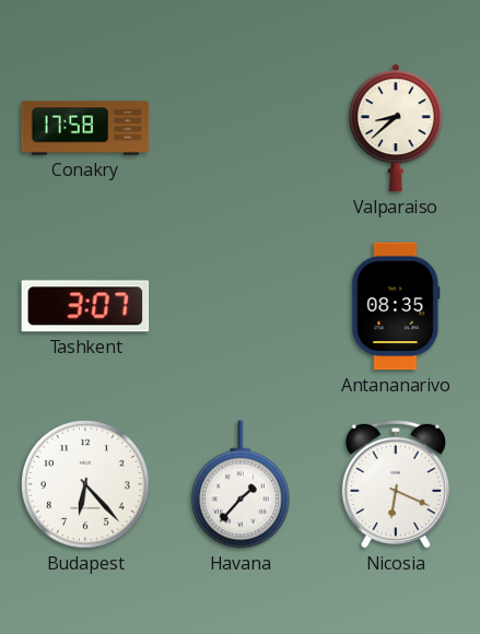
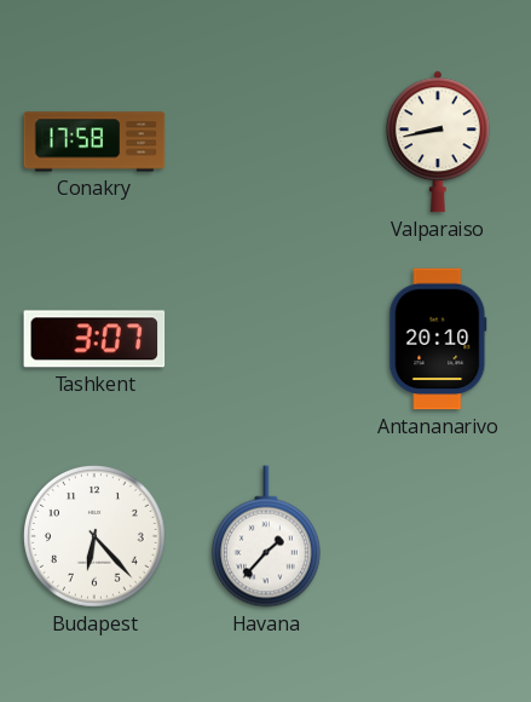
Valparaiso: 8:38 -> 8:43
Antananarivo: 08:35 -> 20:10
Nicosia: 6:19 -> none
